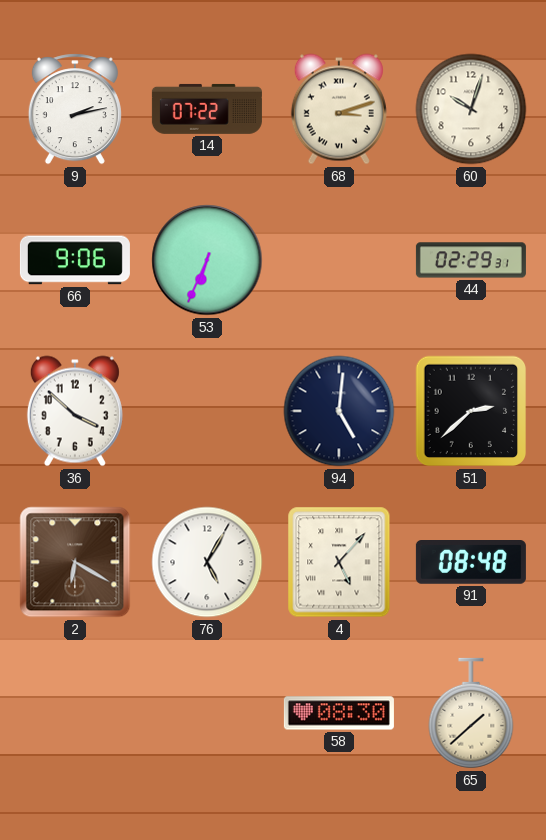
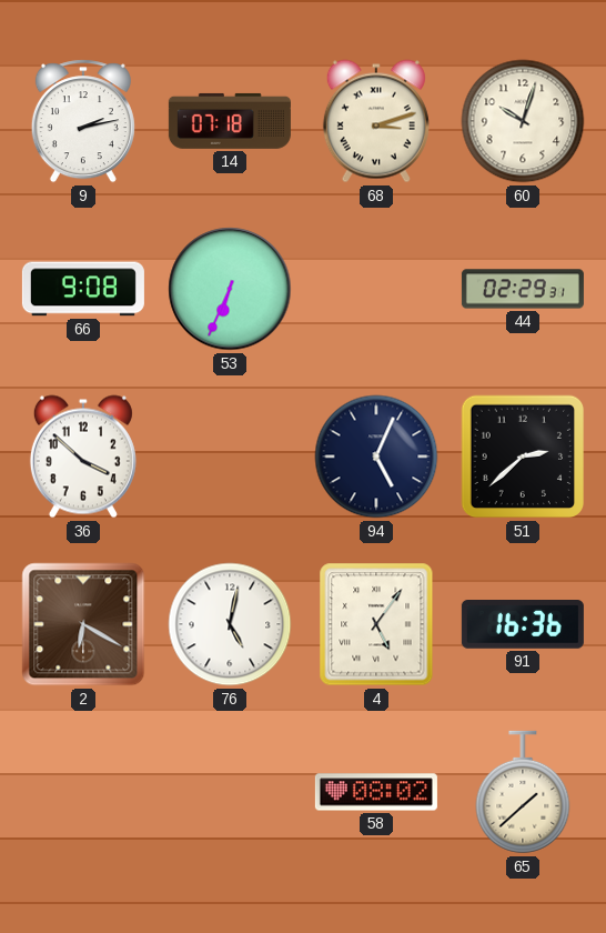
14: 07:22 -> 07:18
66: 9:06 -> 9:08
94: 5:01 -> 5:04
76: 5:05 -> 5:02
4: 5:07 -> 5:06
91: 08:48 -> 16:36
58: 08:30 -> 08:02
